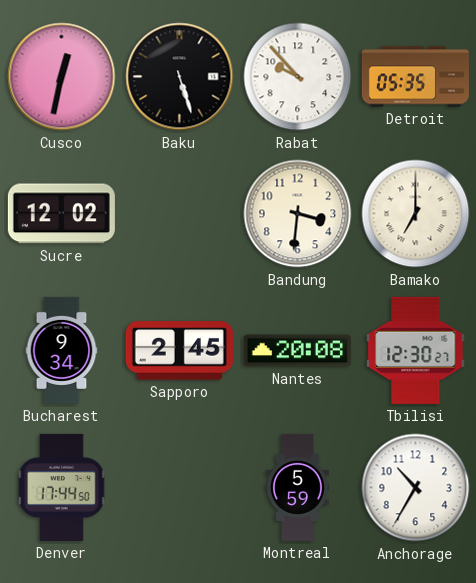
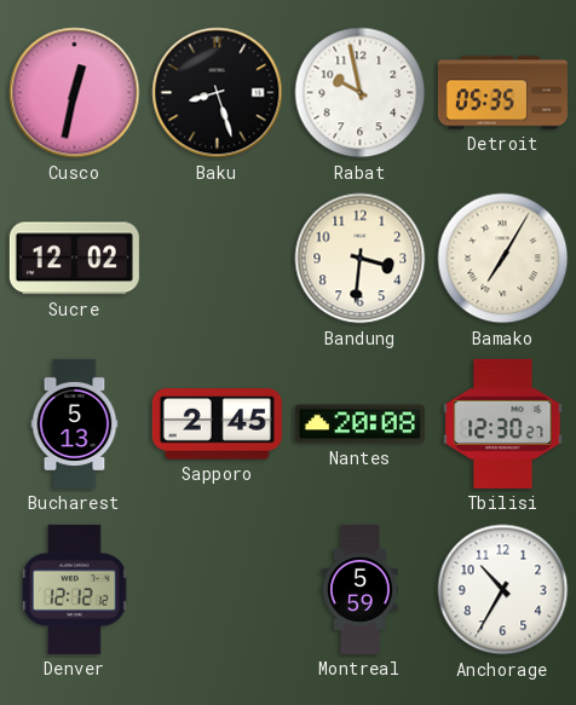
Baku: 5:27 -> 8:27
Rabat: 9:53 -> 9:58
Bamako: 7:00 -> 7:05
Bucharest: 9:34 -> 5:13
Denver: 17:44 -> 12:12
